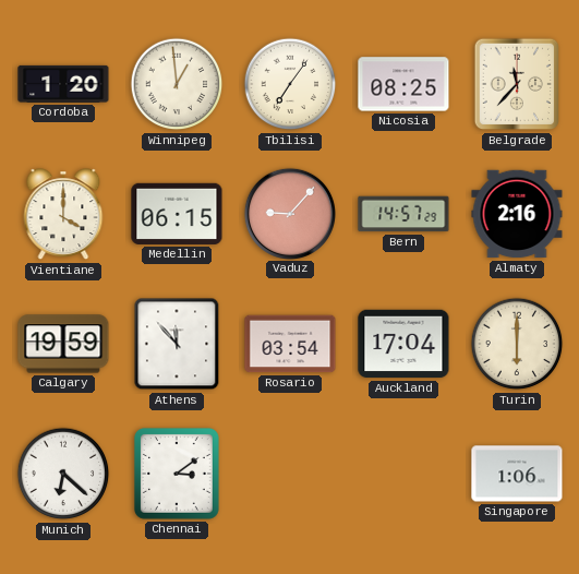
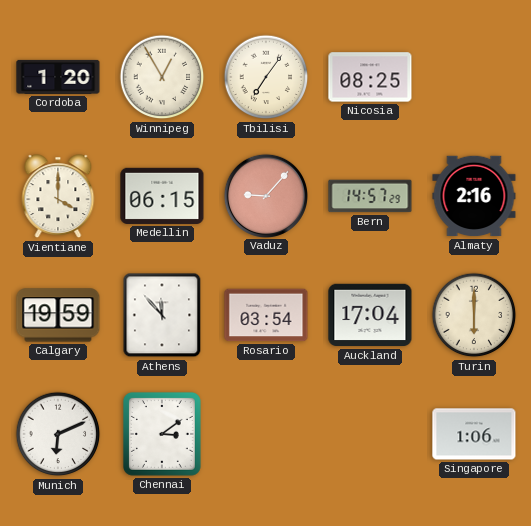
Winnipeg: 12:59 -> 12:55
Belgrade: 11:37 -> none
Munich: 6:22 -> 6:11
